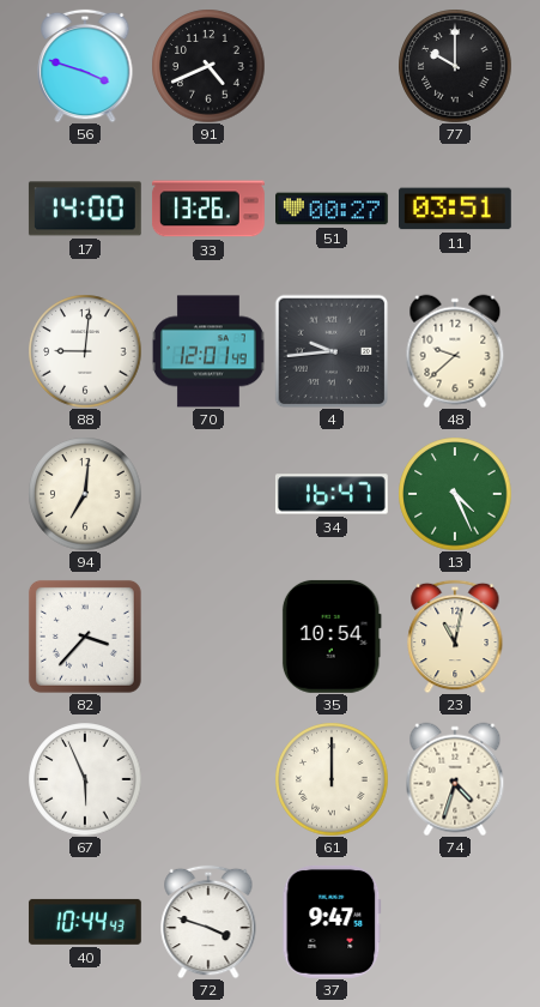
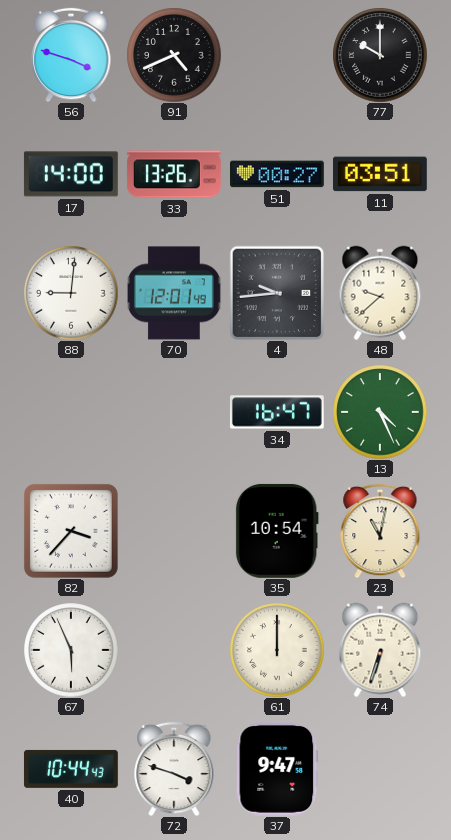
94: 7:01 -> none
74: 4:33 -> 6:33
